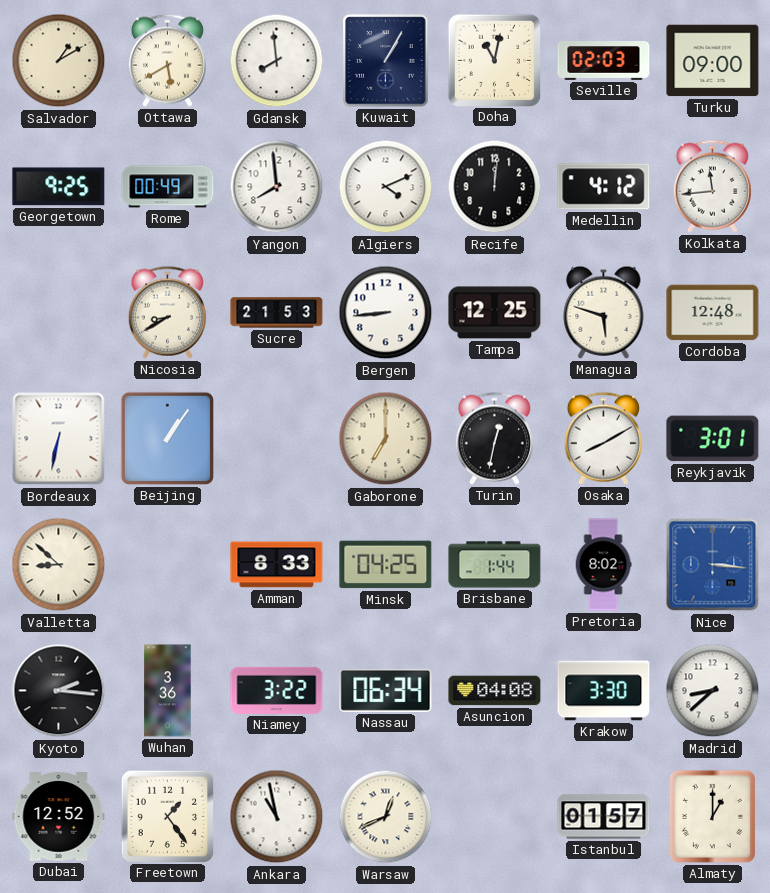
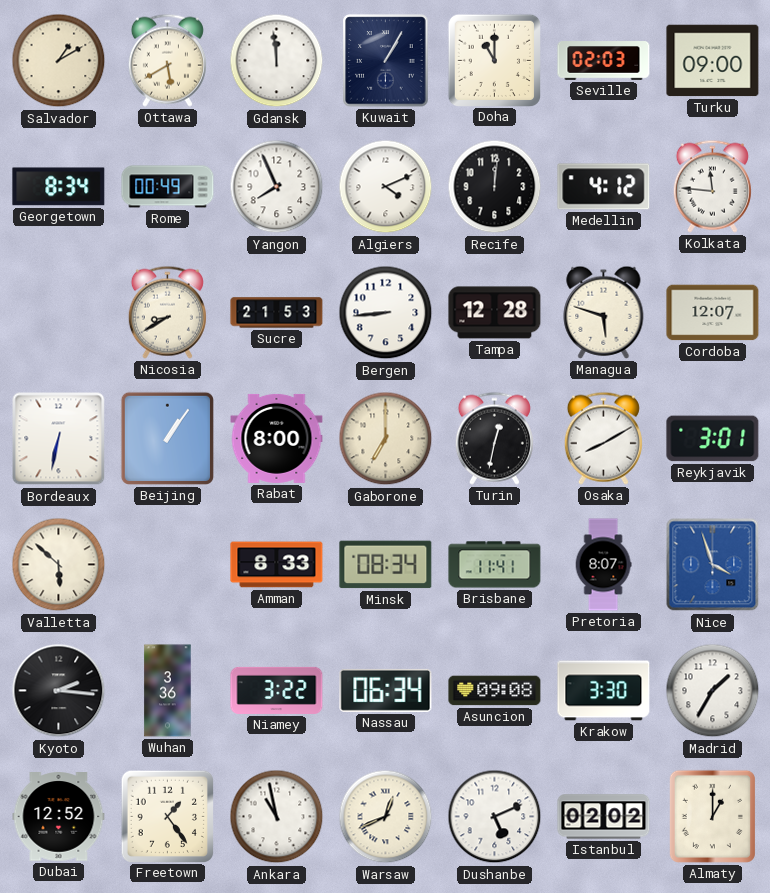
Gdansk: 7:59 -> 11:59
Doha: 11:02 -> 11:00
Georgetown: 9:25 -> 8:34
Yangon: 7:59 -> 7:56
Kolkata: 11:44 -> 11:46
Tampa: 12:25 -> 12:28
Cordoba: 12:48 -> 12:07
Rabat: none -> 8:00
Valletta: 8:52 -> 5:52
Minsk: 04:25 -> 08:34
Brisbane: 1:44 -> 11:41
Pretoria: 8:02 -> 8:07
Nice: 3:16 -> 3:57
Asuncion: 04:08 -> 09:08
Madrid: 8:38 -> 1:35
Dushanbe: none -> 5:11
Istanbul: 01:57 -> 02:02
